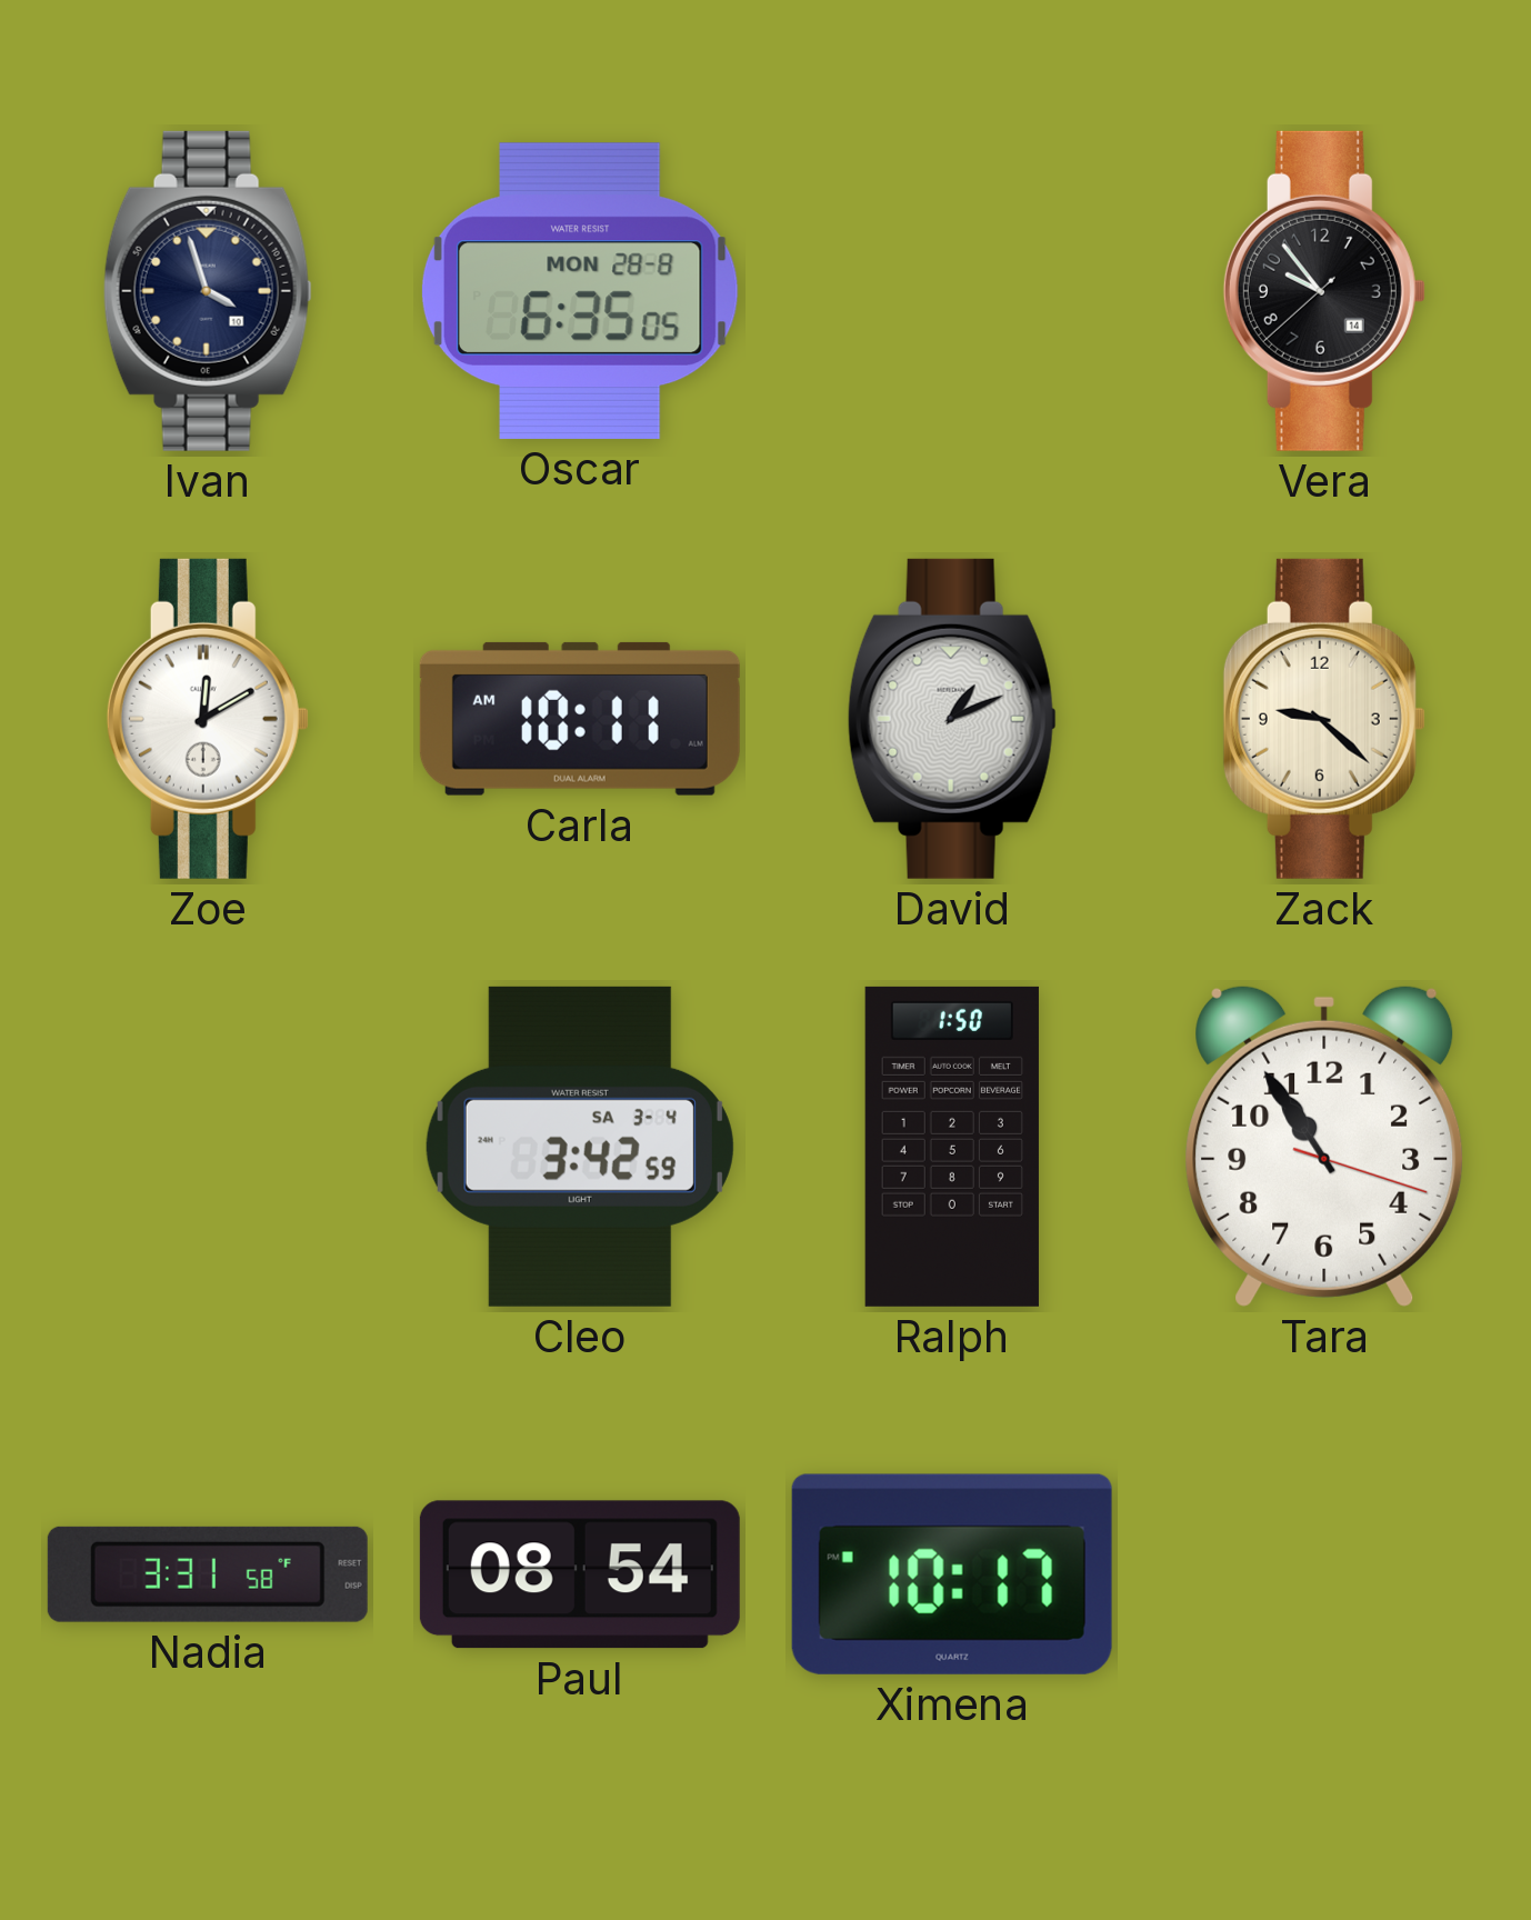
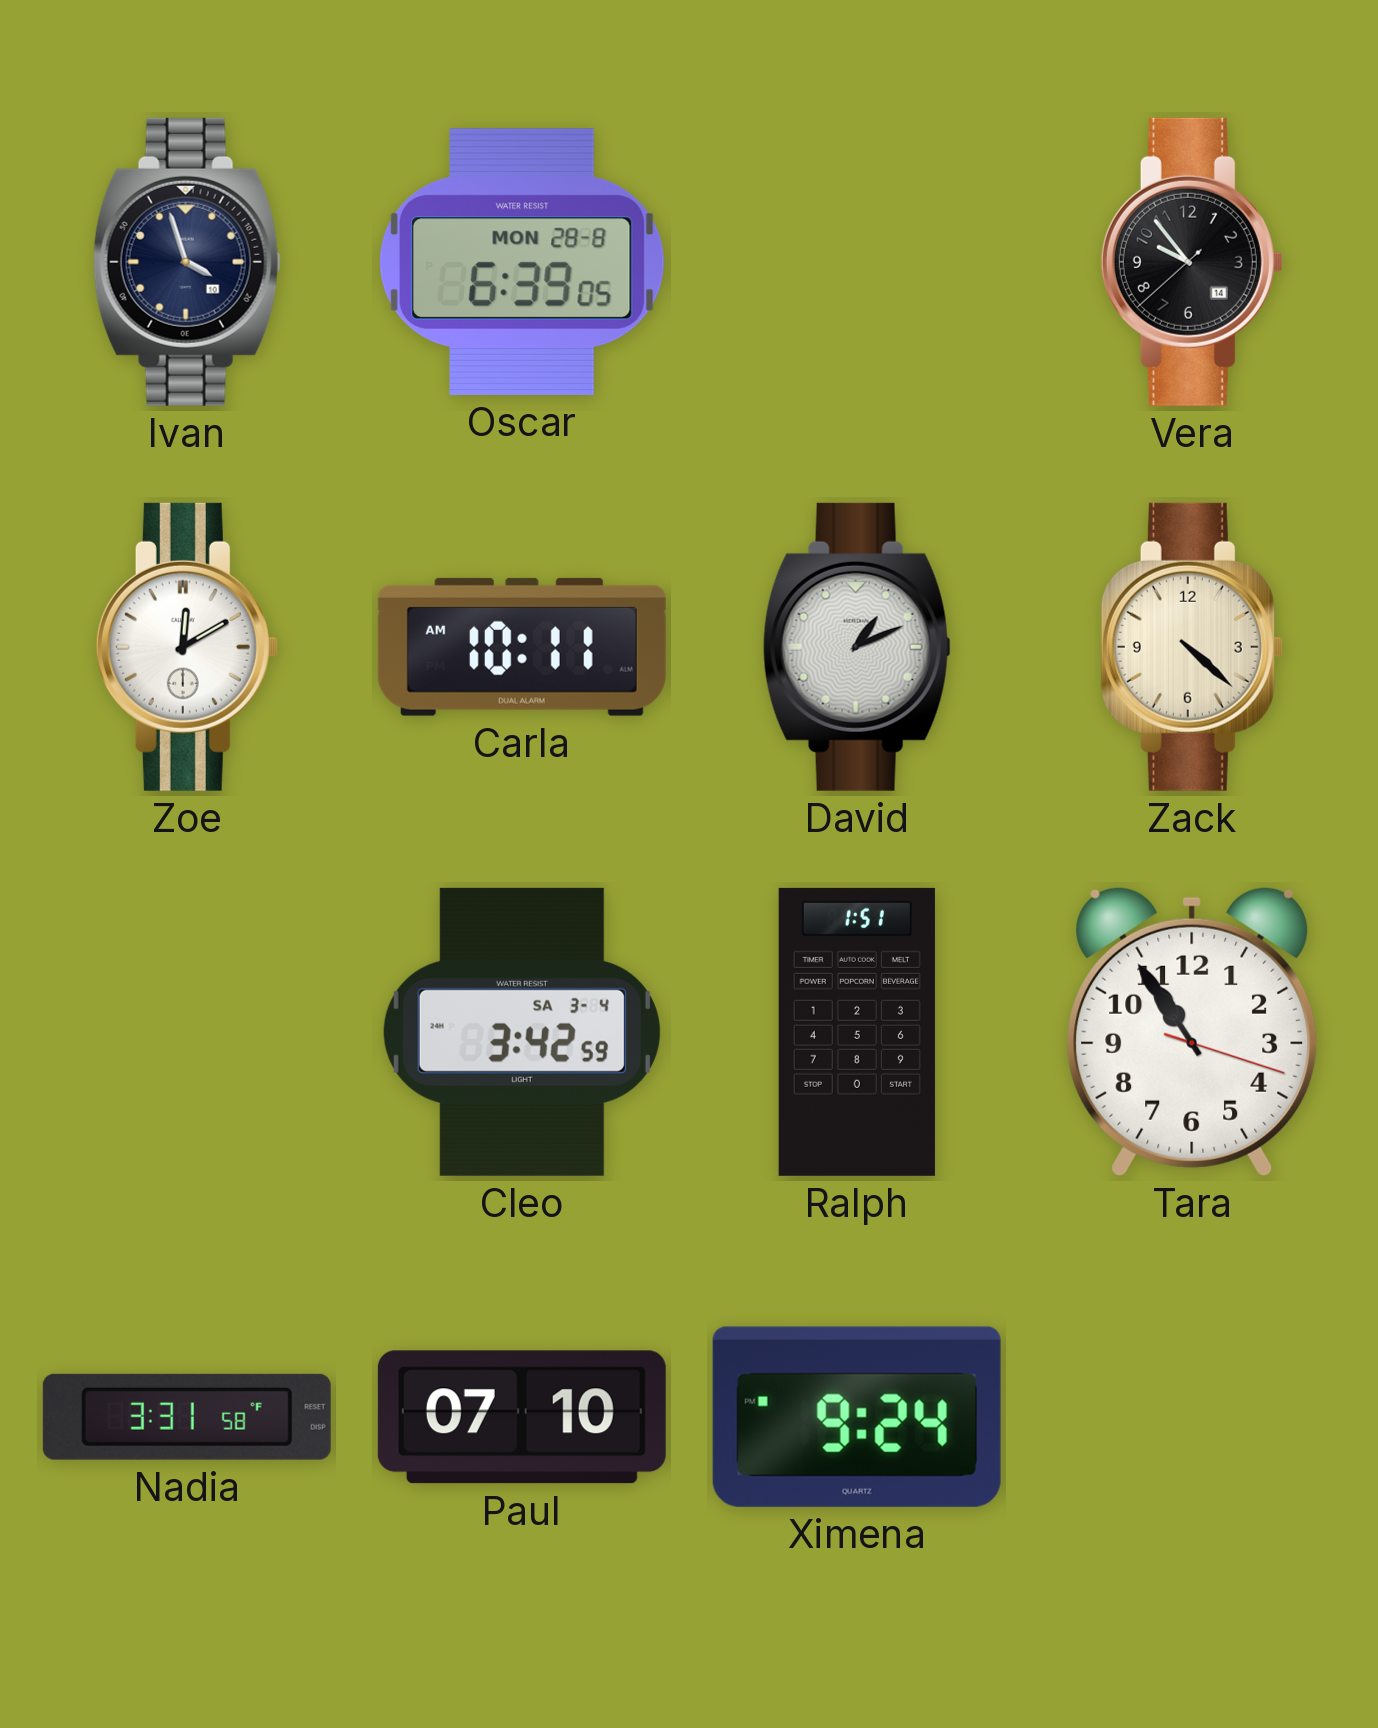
Oscar: 6:35 -> 6:39
Zack: 9:22 -> 4:22
Ralph: 1:50 -> 1:51
Paul: 08:54 -> 07:10
Ximena: 10:17 -> 9:24
